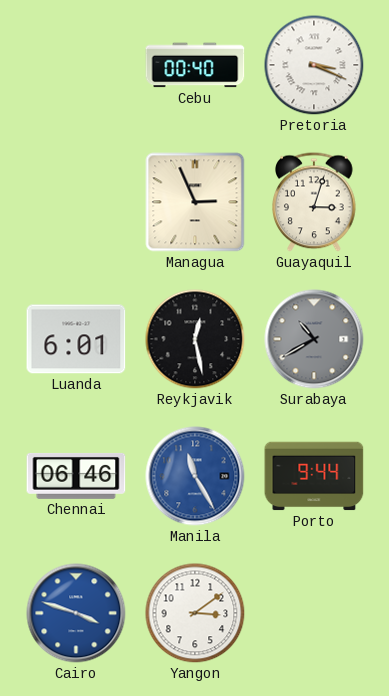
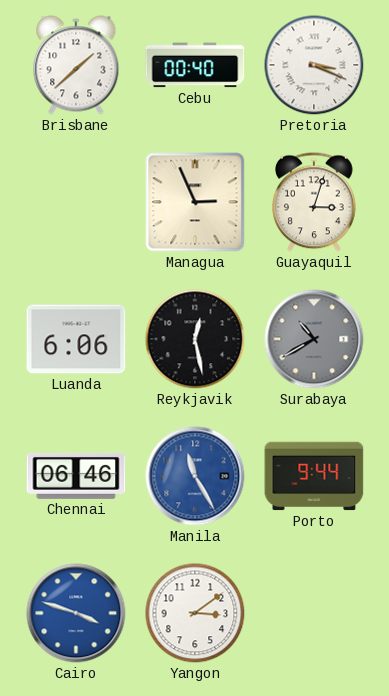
Brisbane: none -> 1:38
Luanda: 6:01 -> 6:06
